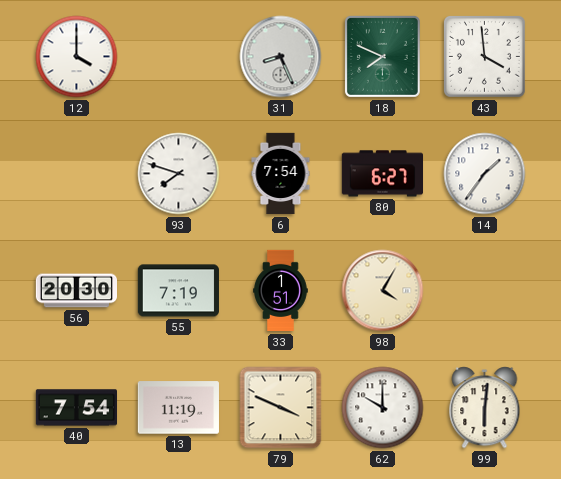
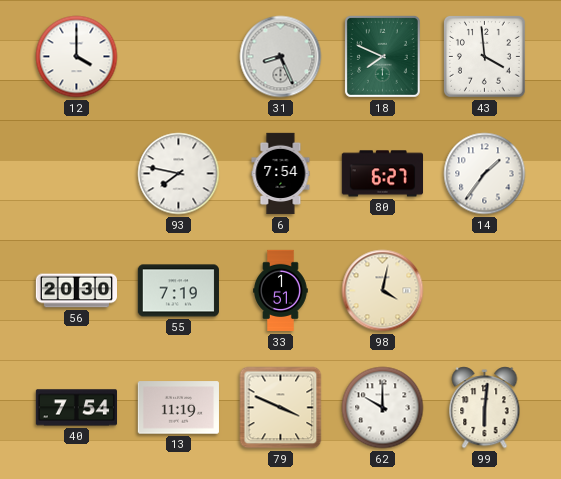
93: 7:48 -> 7:47
98: 4:05 -> 4:02
